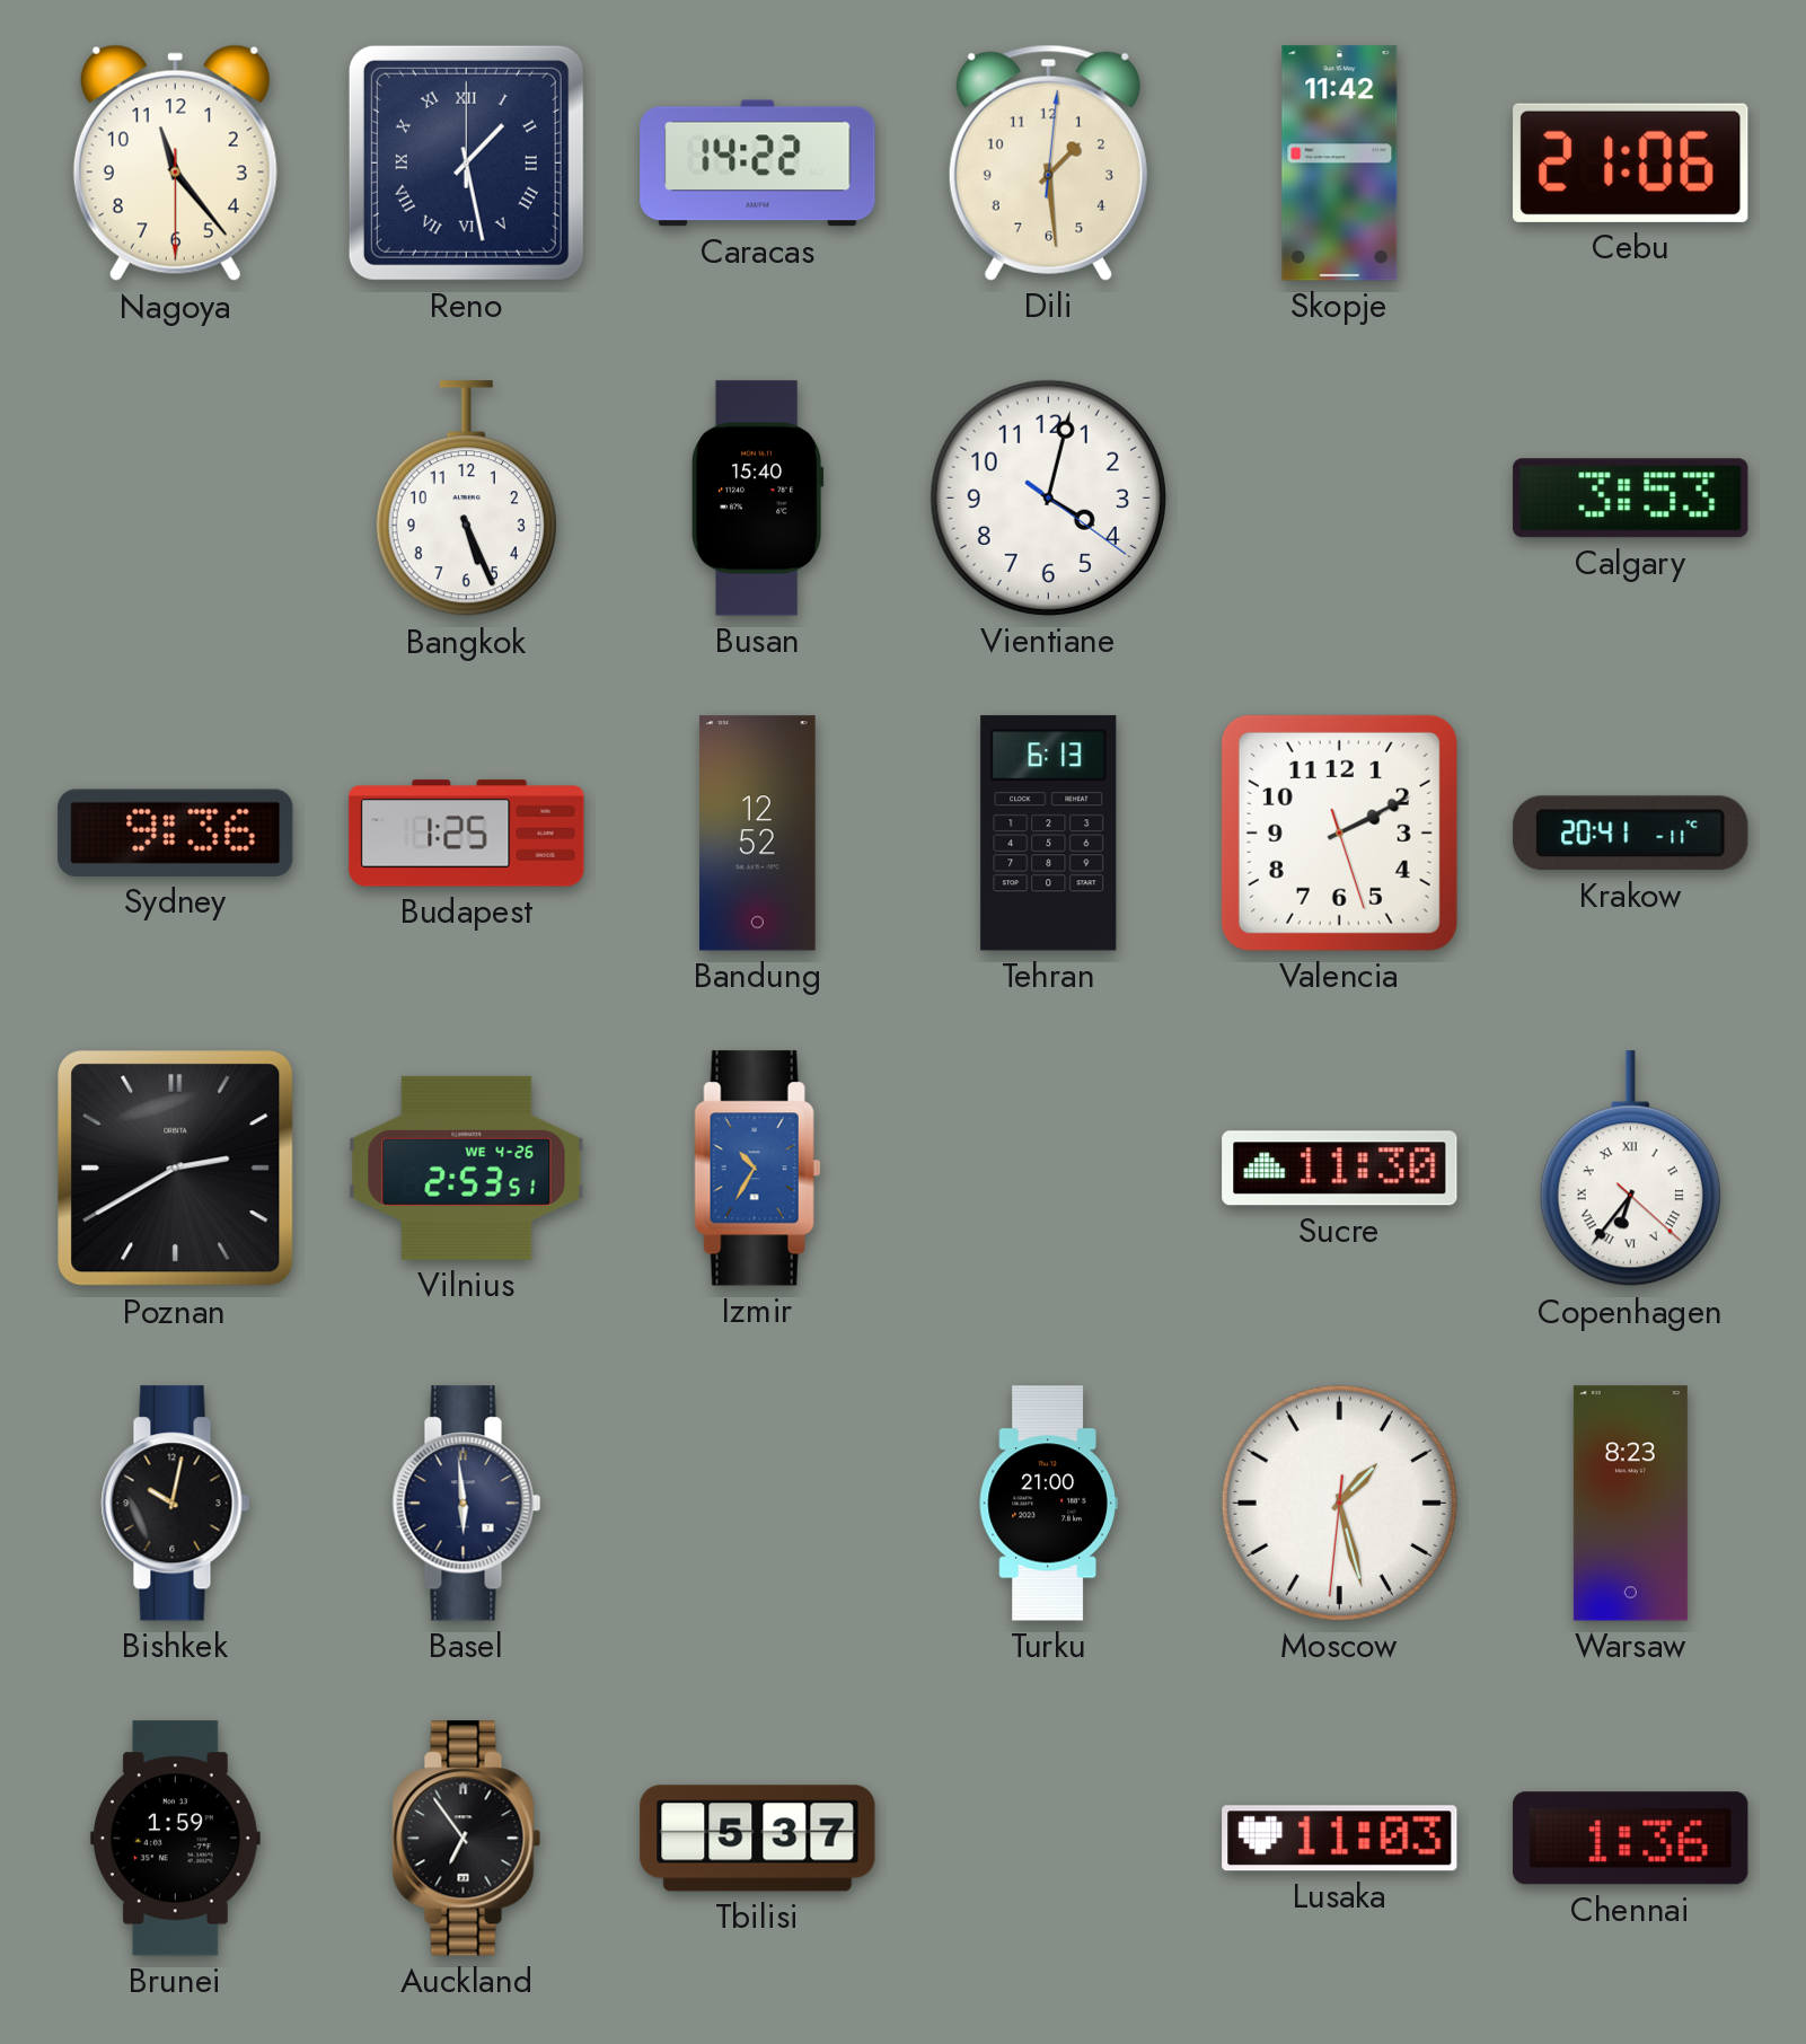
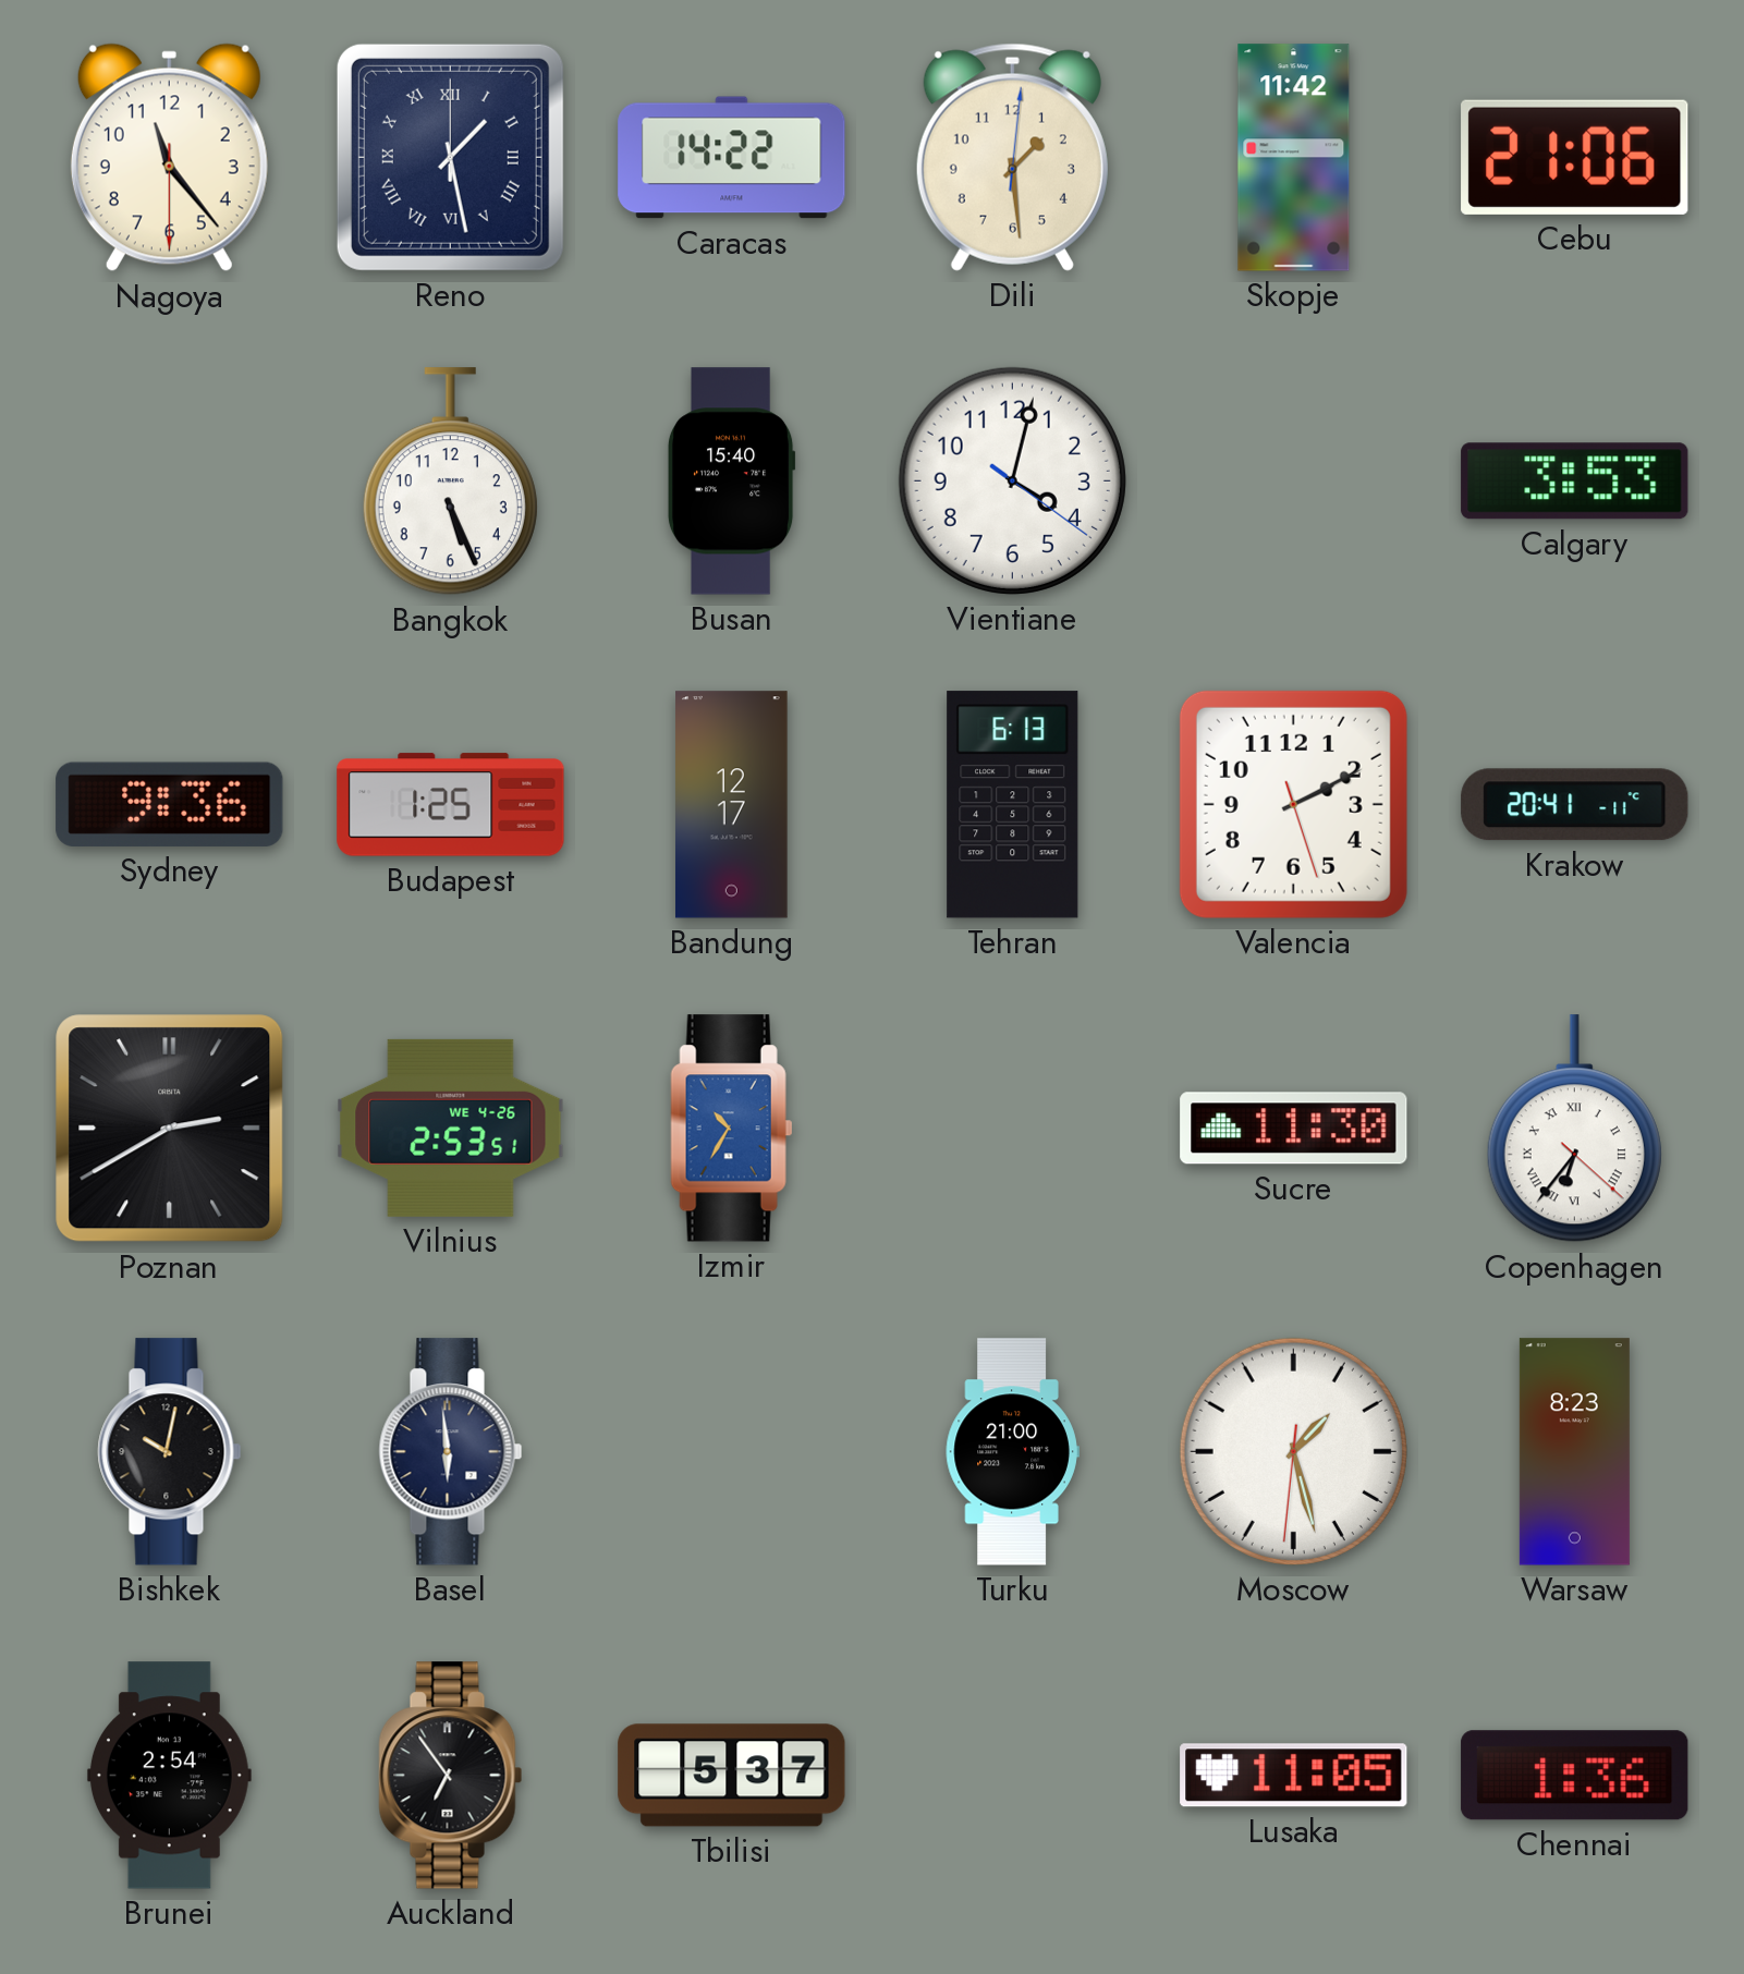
Bandung: 12:52 -> 12:17
Brunei: 1:59 -> 2:54
Lusaka: 11:03 -> 11:05
